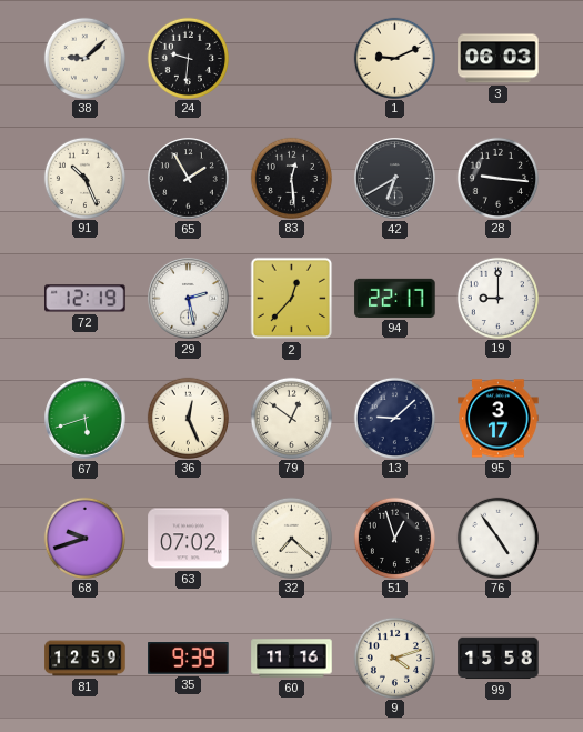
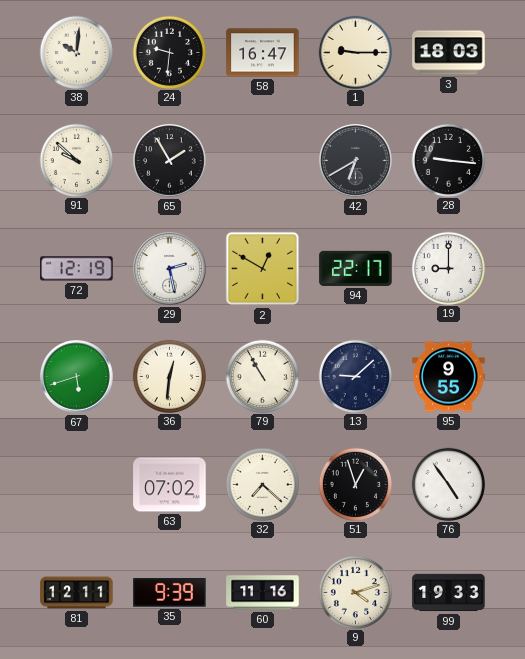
38: 9:08 -> 10:01
58: none -> 16:47
1: 9:11 -> 9:15
3: 06:03 -> 18:03
91: 10:26 -> 9:52
83: 12:29 -> none
2: 12:37 -> 12:50
36: 12:26 -> 12:31
79: 12:51 -> 10:55
95: 3:17 -> 9:55
68: 9:42 -> none
81: 12:59 -> 12:11
99: 15:58 -> 19:33
